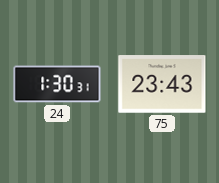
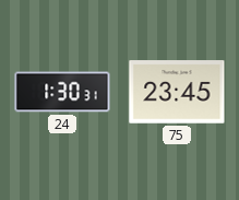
75: 23:43 -> 23:45
